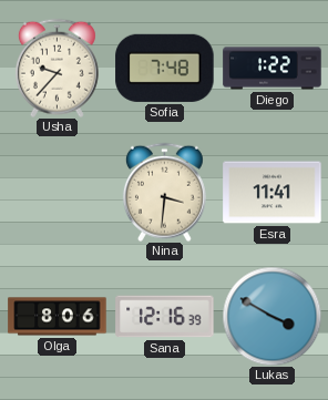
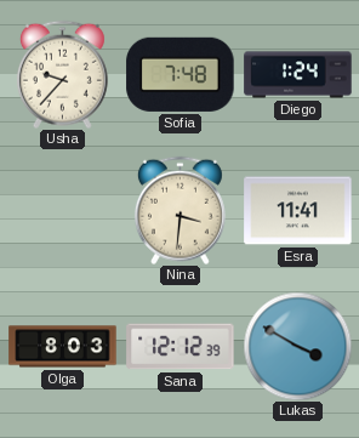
Diego: 1:22 -> 1:24
Olga: 8:06 -> 8:03
Sana: 12:16 -> 12:12
